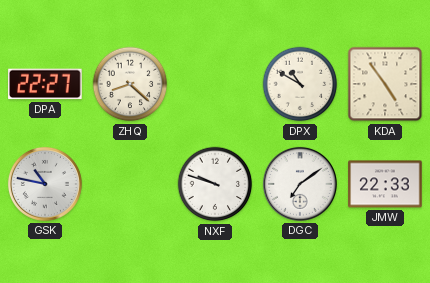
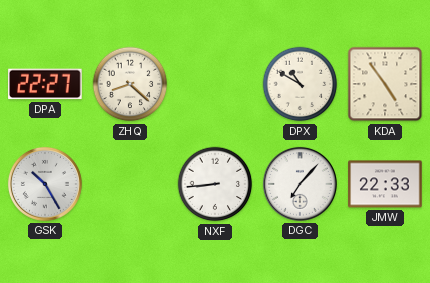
GSK: 10:47 -> 10:25
NXF: 9:48 -> 8:44
DGC: 7:09 -> 7:07
